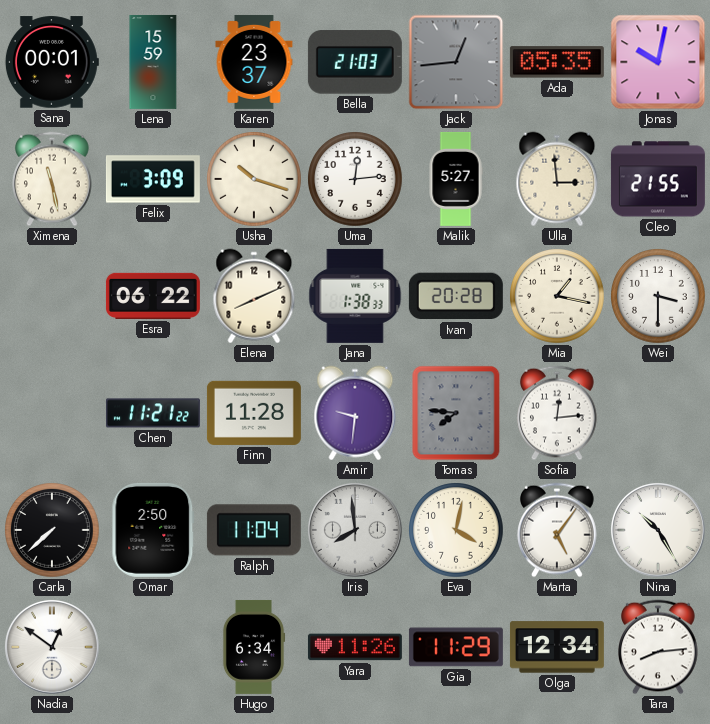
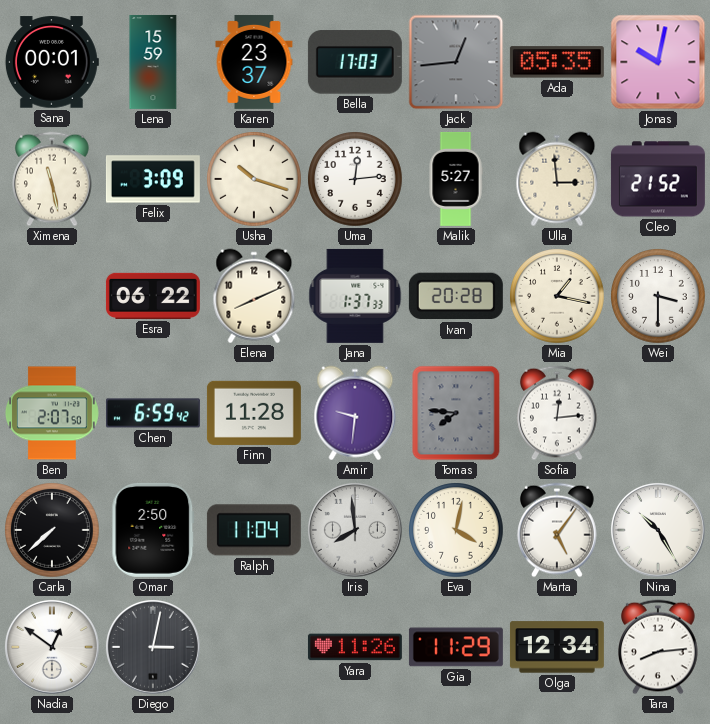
Bella: 21:03 -> 17:03
Cleo: 21:55 -> 21:52
Jana: 1:38 -> 1:37
Ben: none -> 2:07
Chen: 11:21 -> 6:59
Diego: none -> 3:02
Hugo: 6:34 -> none
